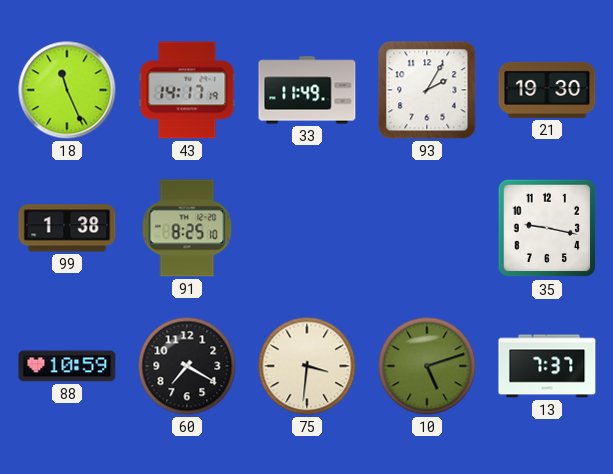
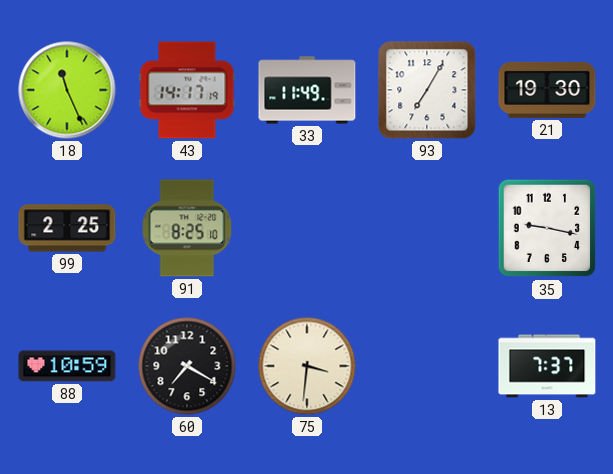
93: 2:05 -> 7:05
99: 1:38 -> 2:25
10: 5:12 -> none
